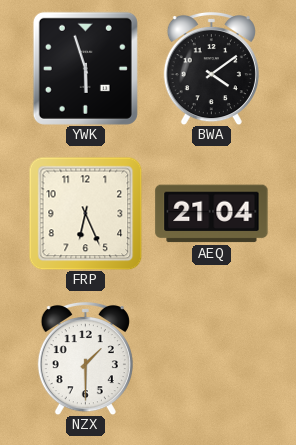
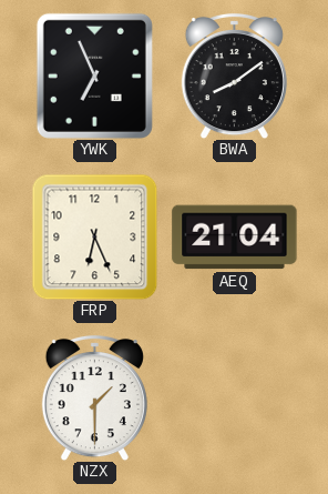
YWK: 5:57 -> 6:56
BWA: 4:09 -> 8:09
